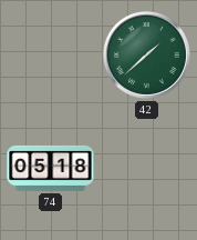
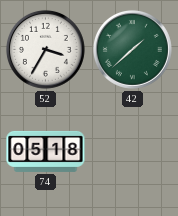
52: none -> 3:35
